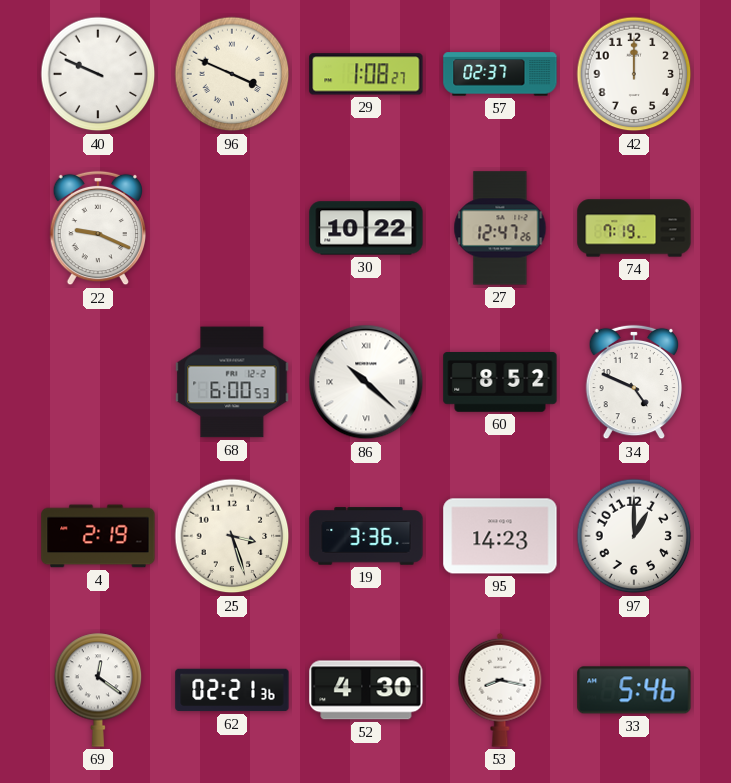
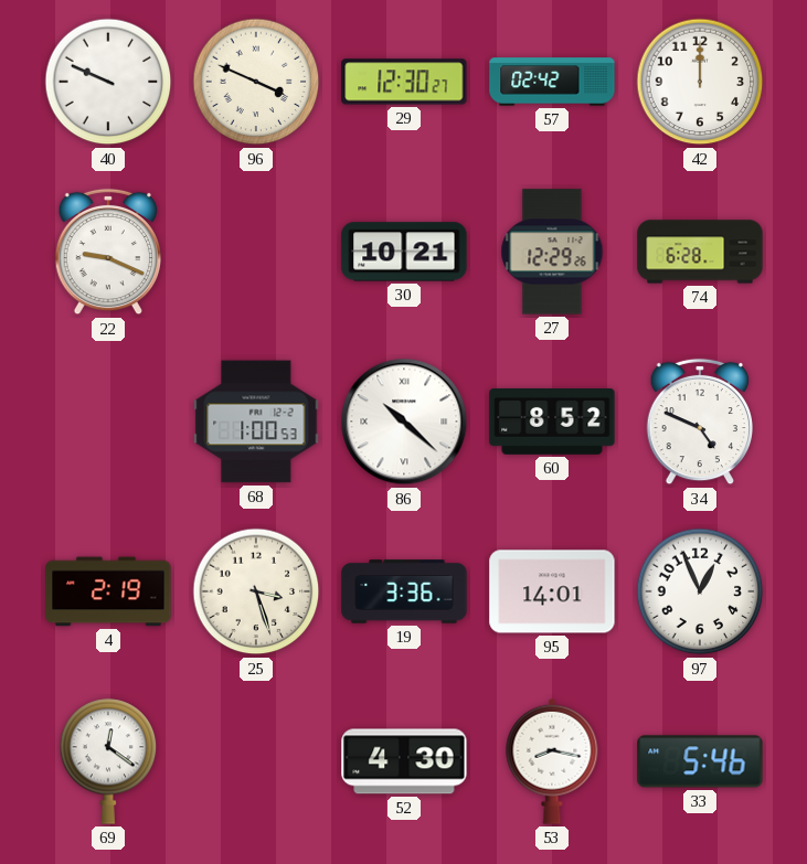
29: 1:08 -> 12:30
57: 02:37 -> 02:42
30: 10:22 -> 10:21
27: 12:47 -> 12:29
74: 7:19 -> 6:28
68: 6:00 -> 1:00
95: 14:23 -> 14:01
97: 1:00 -> 12:56
62: 02:21 -> none
